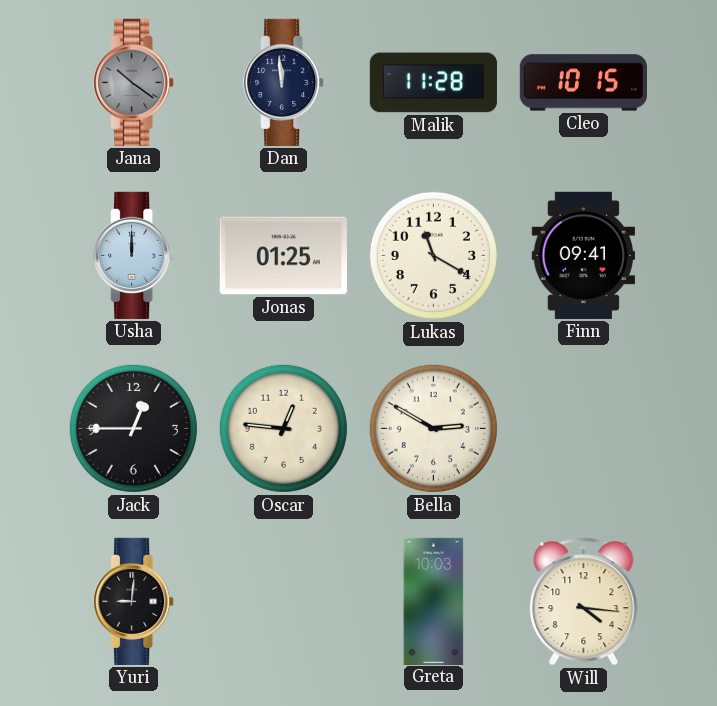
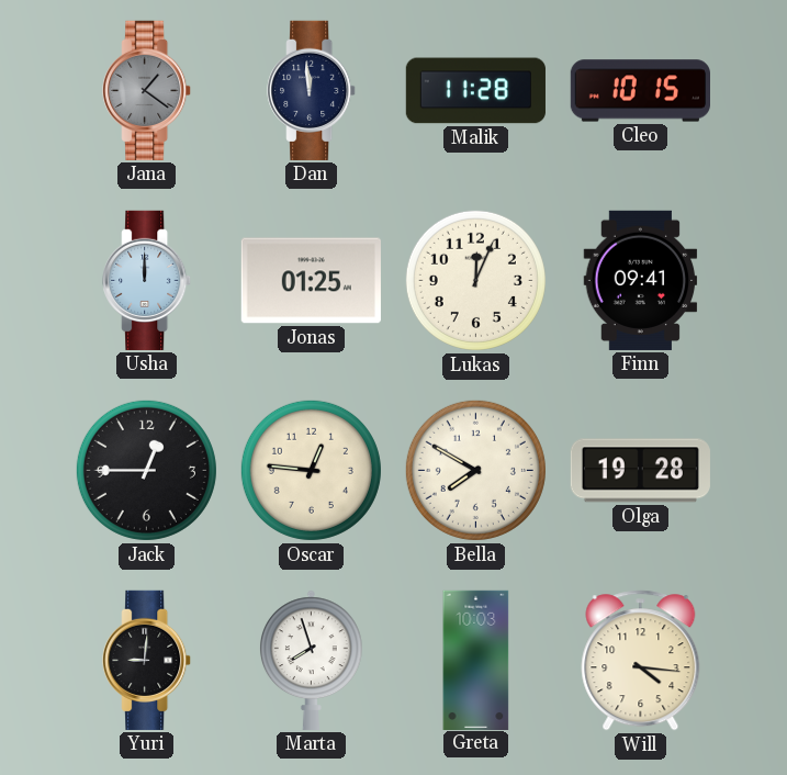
Jana: 10:21 -> 1:21
Lukas: 11:20 -> 12:04
Bella: 2:50 -> 7:50
Olga: none -> 19:28
Marta: none -> 7:57
